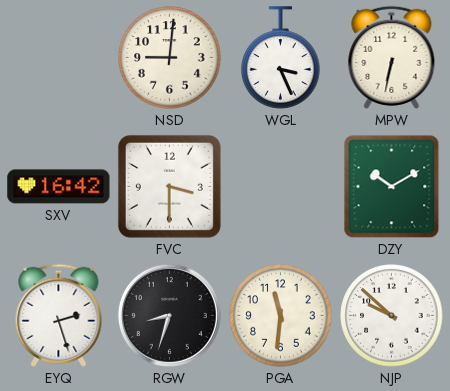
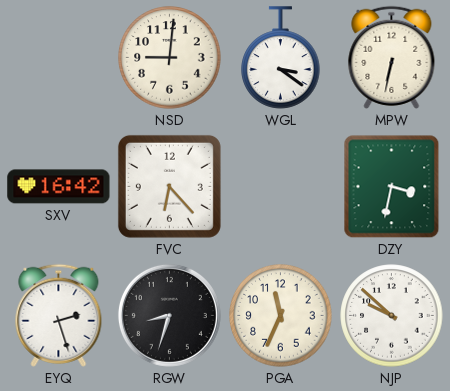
WGL: 3:26 -> 3:21
FVC: 3:30 -> 6:23
DZY: 10:10 -> 3:32
PGA: 11:31 -> 11:34
